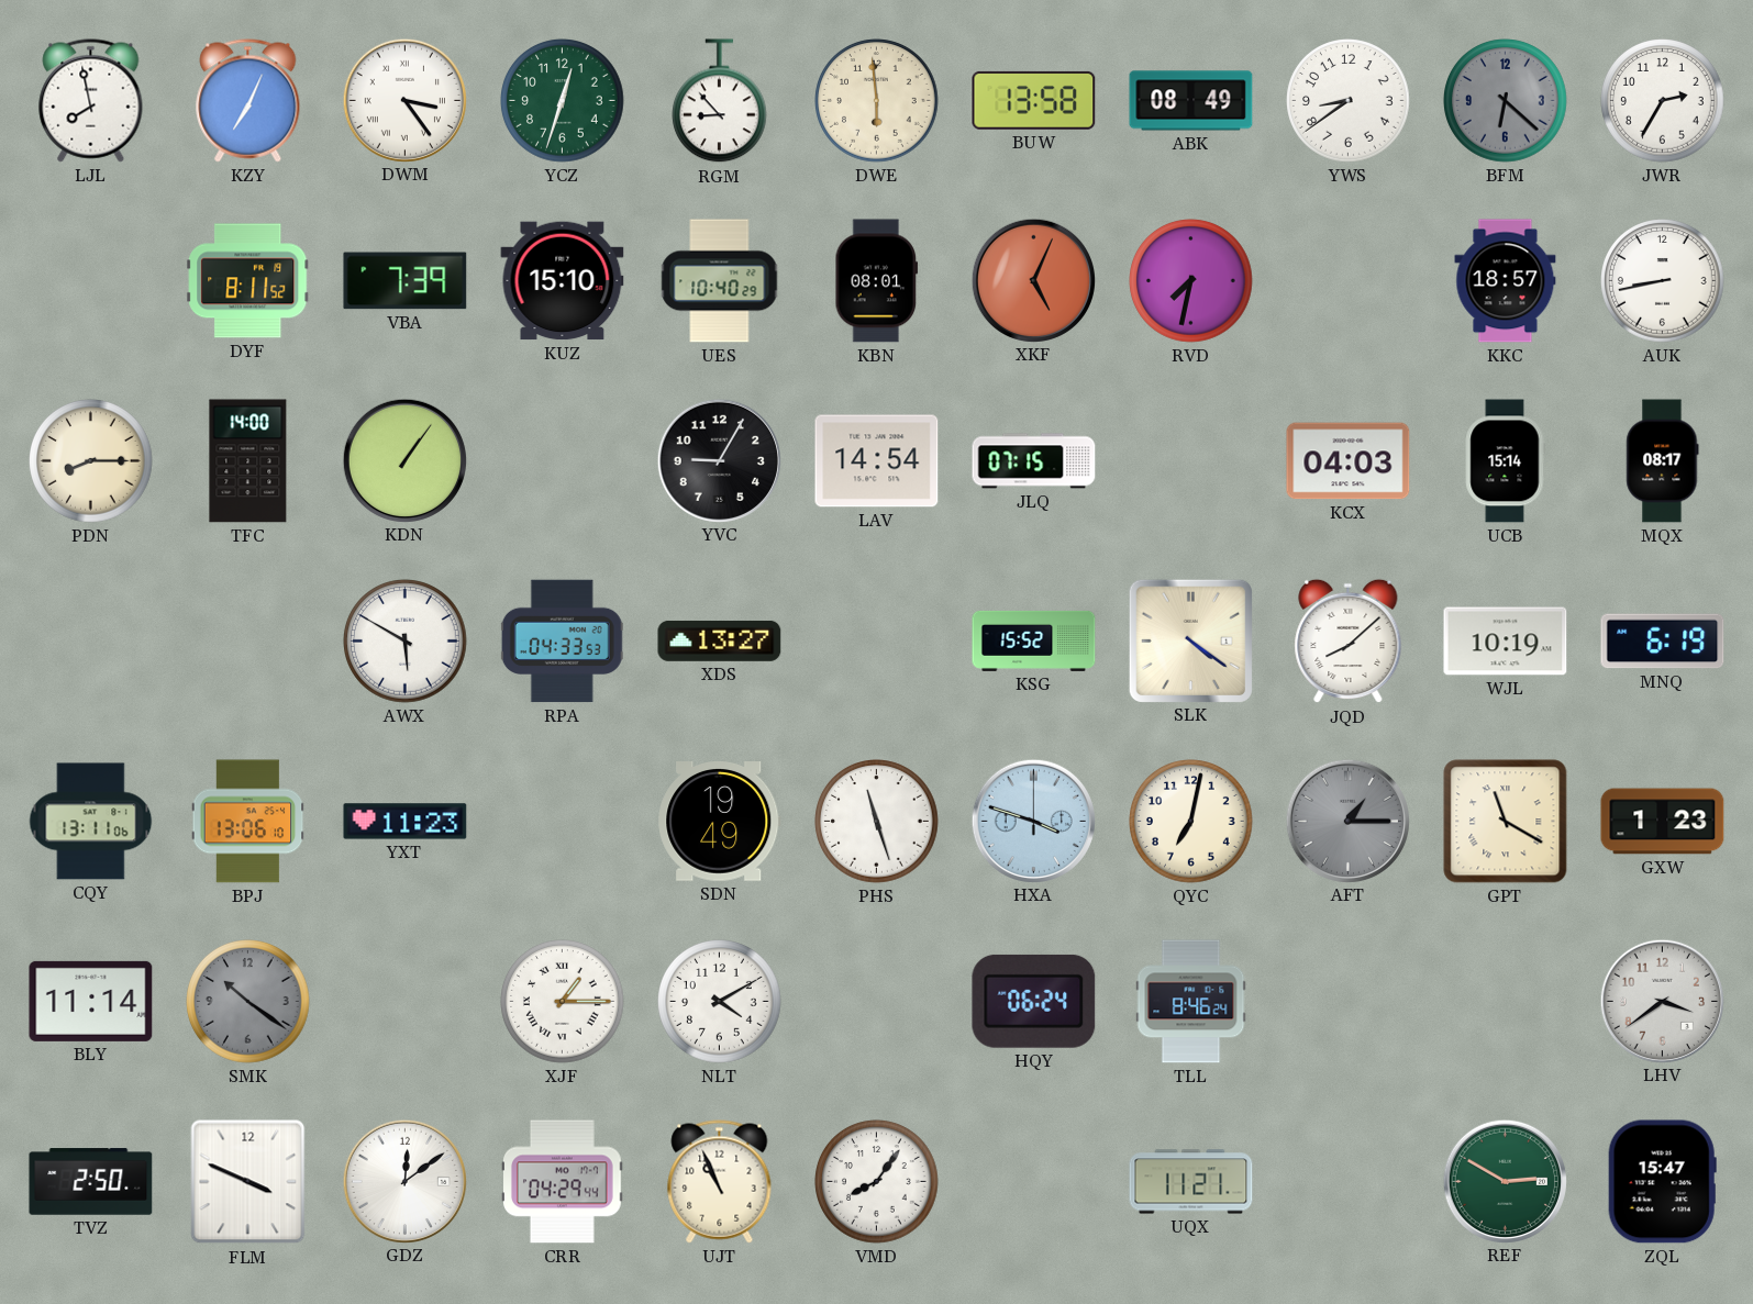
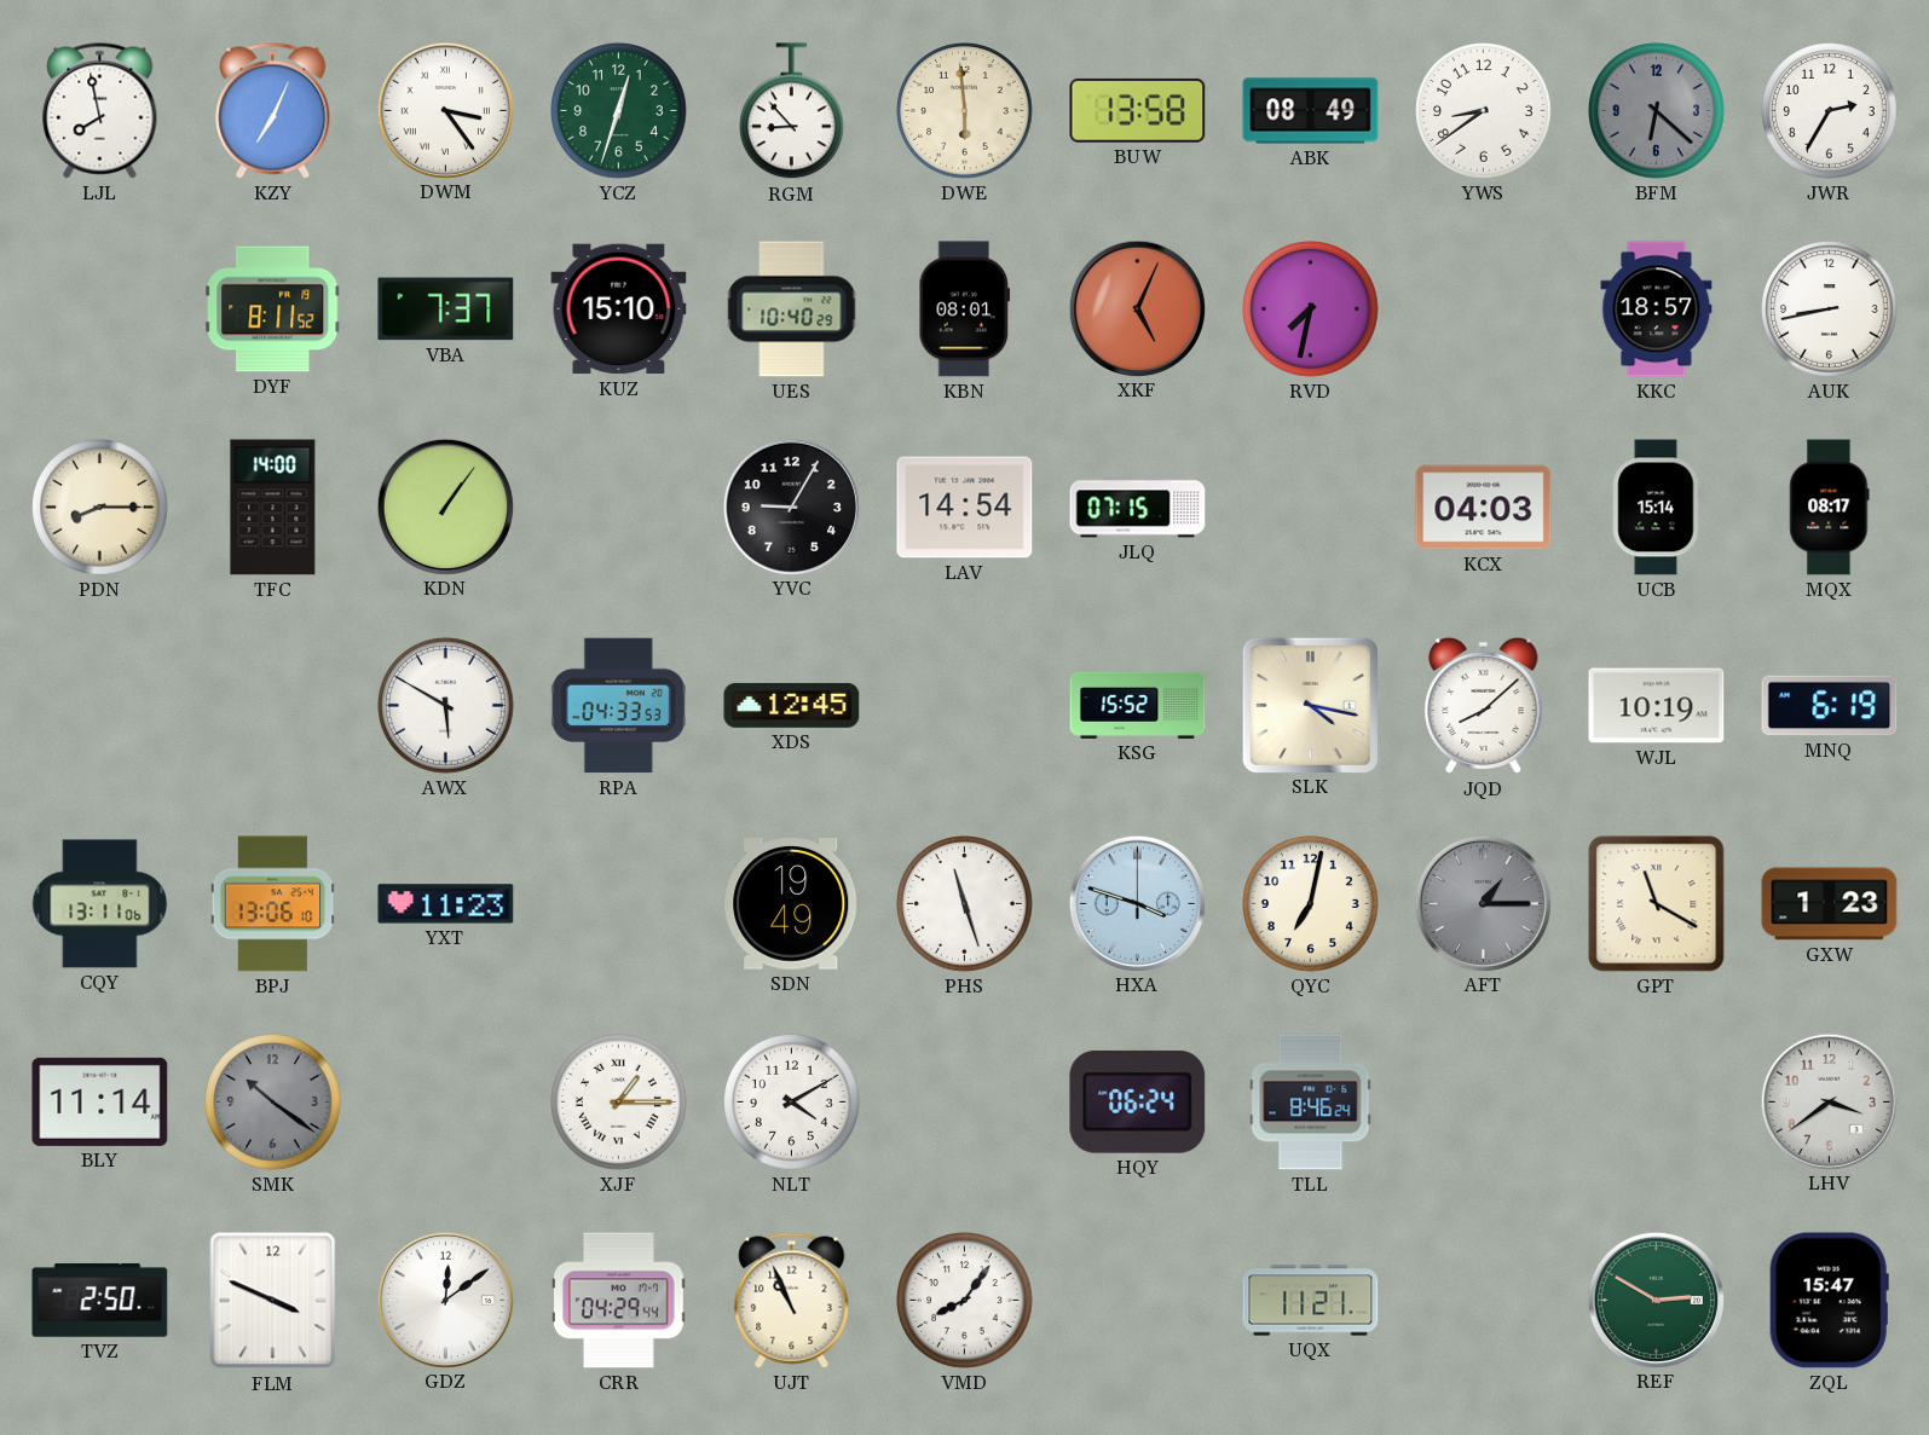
VBA: 7:39 -> 7:37
XDS: 13:27 -> 12:45
SLK: 4:21 -> 4:17
